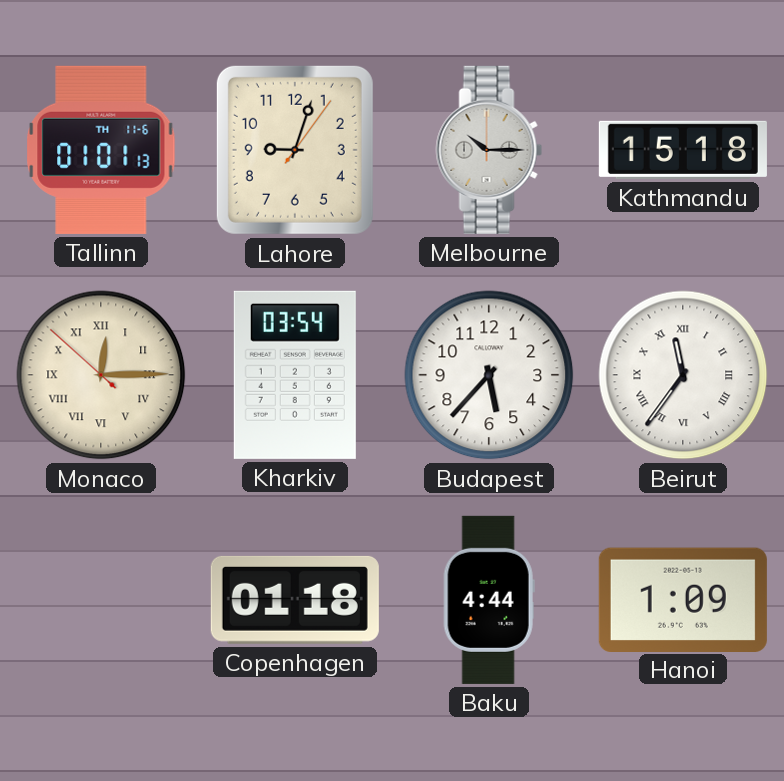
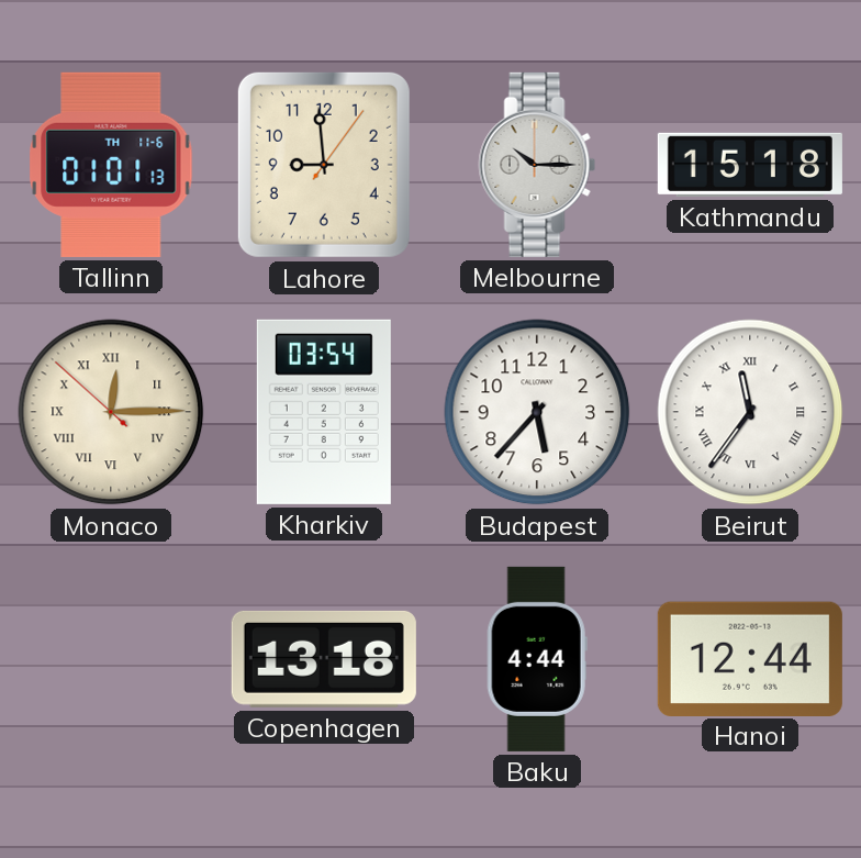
Lahore: 9:03 -> 8:59
Copenhagen: 01:18 -> 13:18
Hanoi: 1:09 -> 12:44
